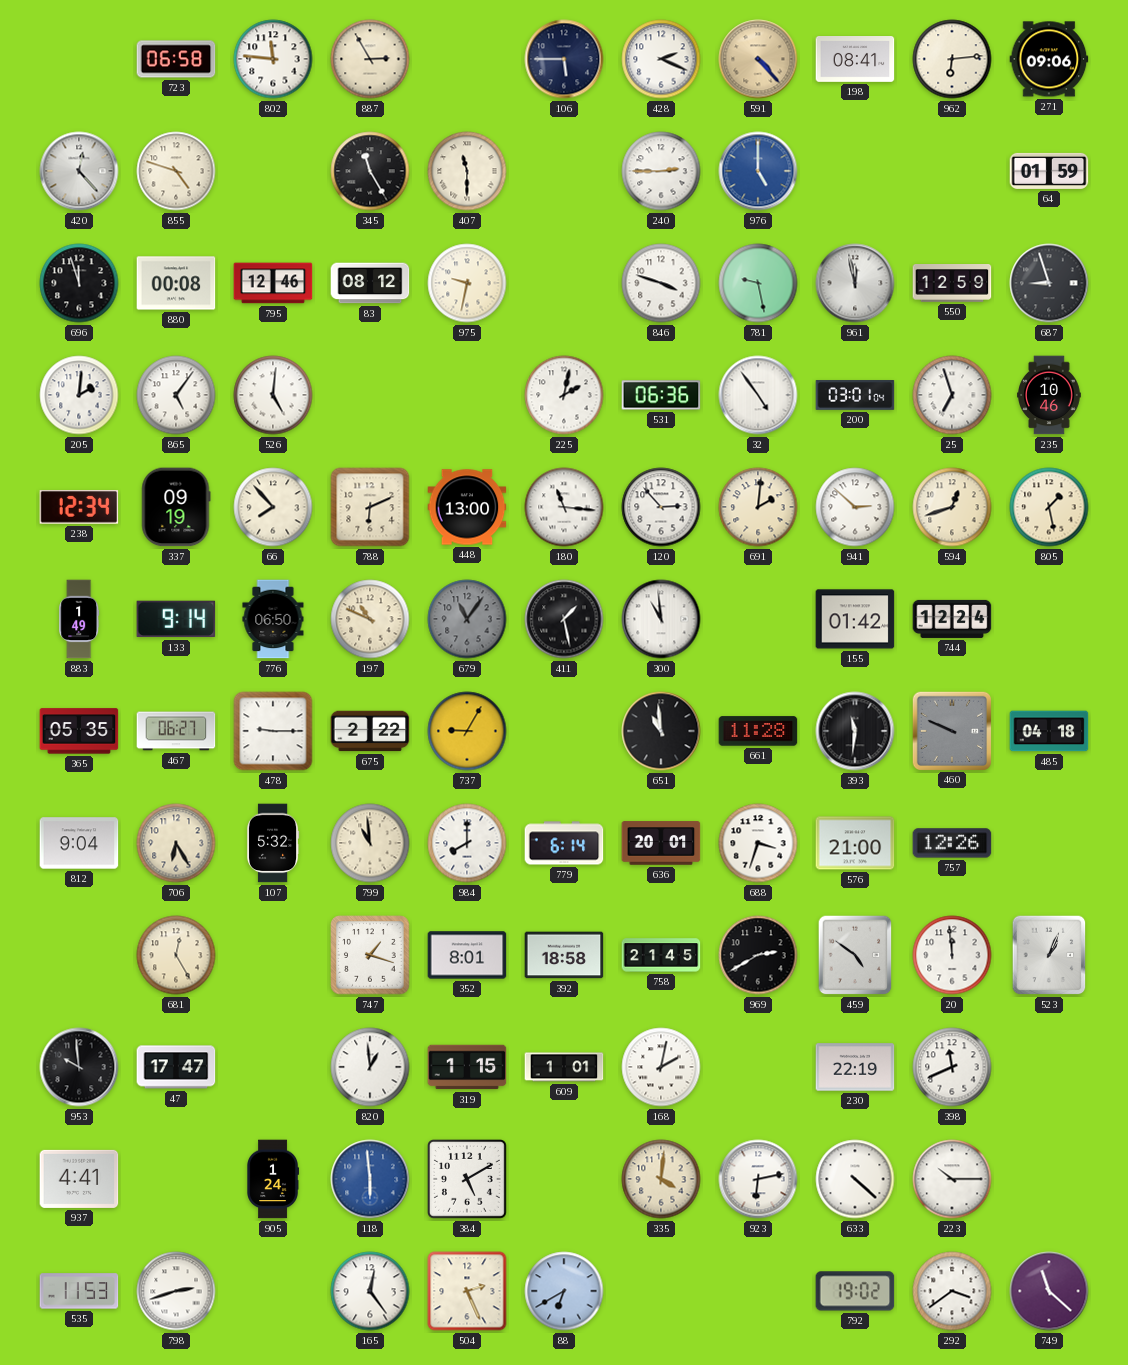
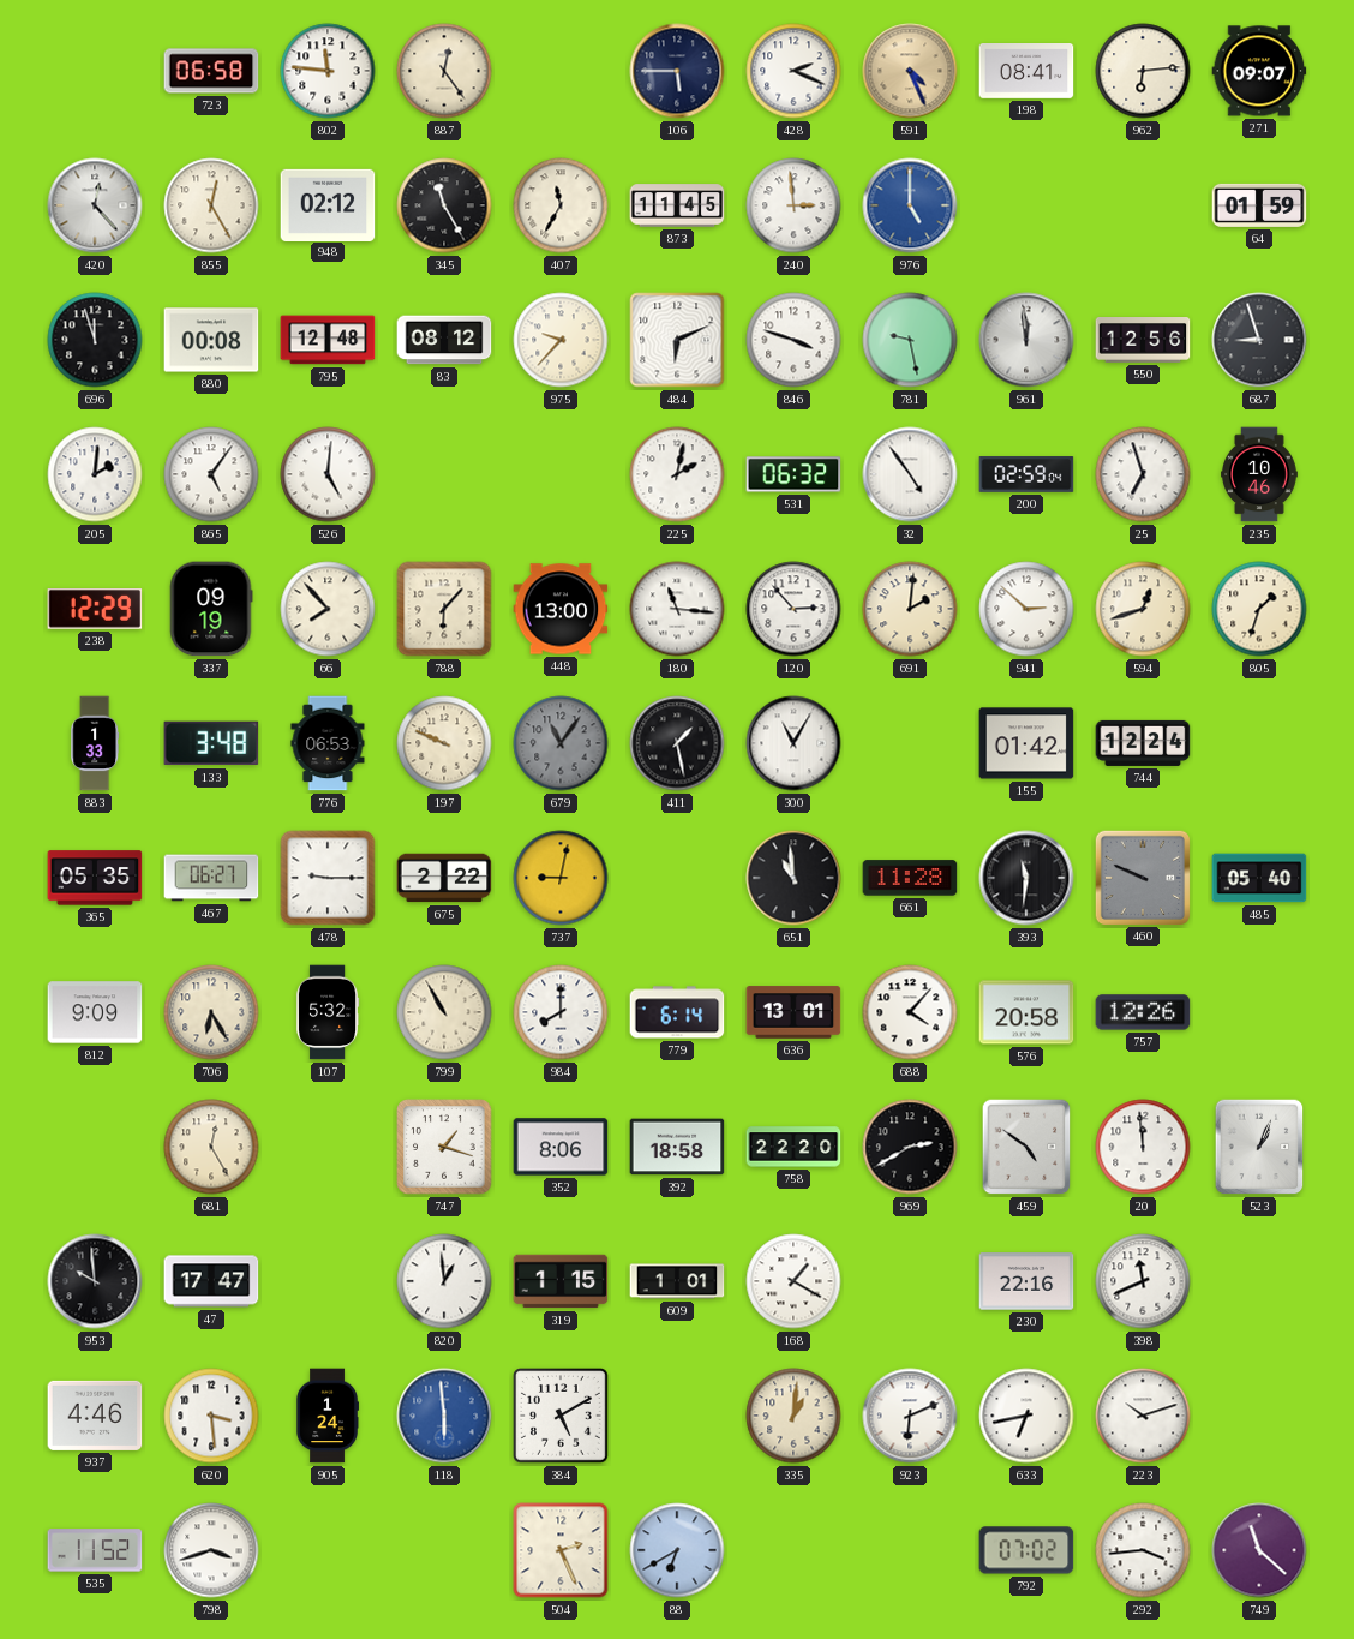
887: 2:55 -> 12:24
591: 4:23 -> 4:26
271: 09:06 -> 09:07
855: 4:48 -> 12:25
948: none -> 02:12
407: 11:30 -> 11:35
873: none -> 11:45
240: 2:45 -> 2:59
795: 12:46 -> 12:48
975: 9:32 -> 9:37
484: none -> 6:11
961: 11:58 -> 11:59
550: 12:59 -> 12:56
531: 06:36 -> 06:32
200: 03:01 -> 02:59
238: 12:34 -> 12:29
788: 6:11 -> 6:07
805: 1:28 -> 1:33
883: 1:49 -> 1:33
133: 9:14 -> 3:48
776: 06:50 -> 06:53
197: 10:49 -> 9:49
300: 10:59 -> 11:05
737: 9:05 -> 9:02
485: 04:18 -> 05:40
812: 9:04 -> 9:09
799: 10:59 -> 10:55
636: 20:01 -> 13:01
688: 3:33 -> 4:07
576: 21:00 -> 20:58
352: 8:01 -> 8:06
758: 21:45 -> 22:20
168: 2:02 -> 1:20
230: 22:19 -> 22:16
937: 4:41 -> 4:46
620: none -> 3:29
335: 4:01 -> 1:01
923: 6:13 -> 6:11
633: 4:22 -> 6:43
223: 10:15 -> 10:12
535: 11:53 -> 11:52
798: 2:42 -> 3:42
165: 12:24 -> none
792: 19:02 -> 07:02
292: 3:39 -> 3:44
